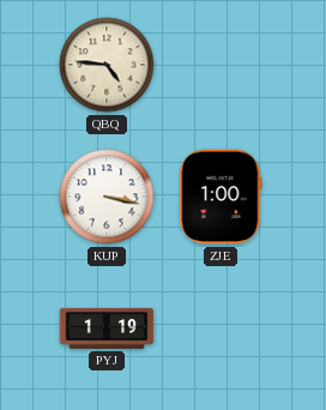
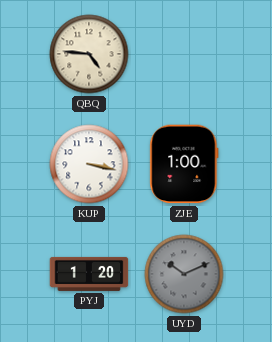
PYJ: 1:19 -> 1:20
UYD: none -> 10:11
